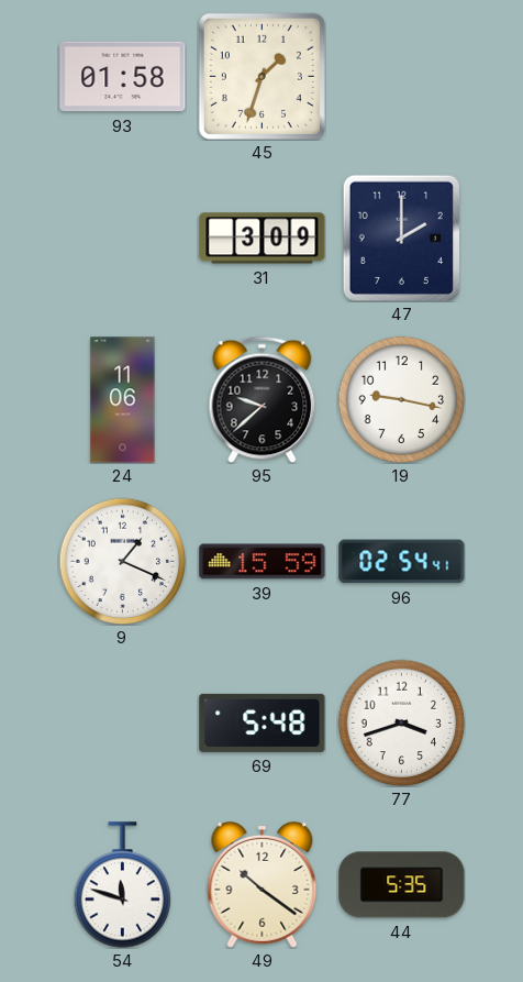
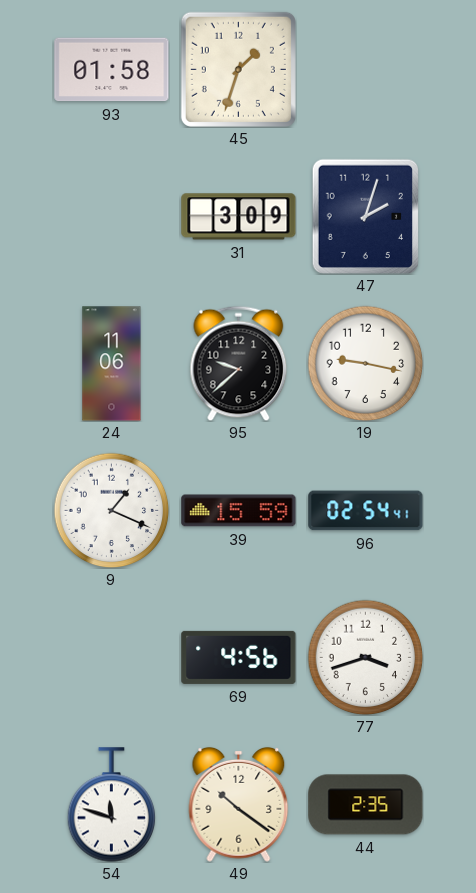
47: 2:00 -> 2:03
69: 5:48 -> 4:56
44: 5:35 -> 2:35
